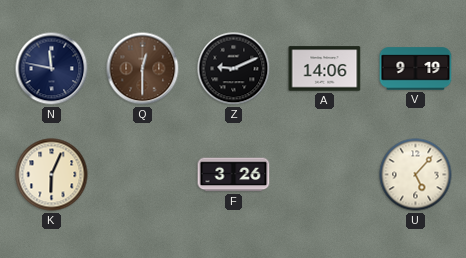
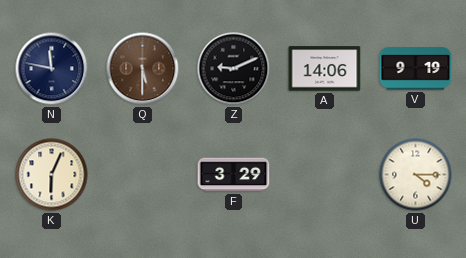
Q: 12:30 -> 5:30
F: 3:26 -> 3:29
U: 5:07 -> 4:15
